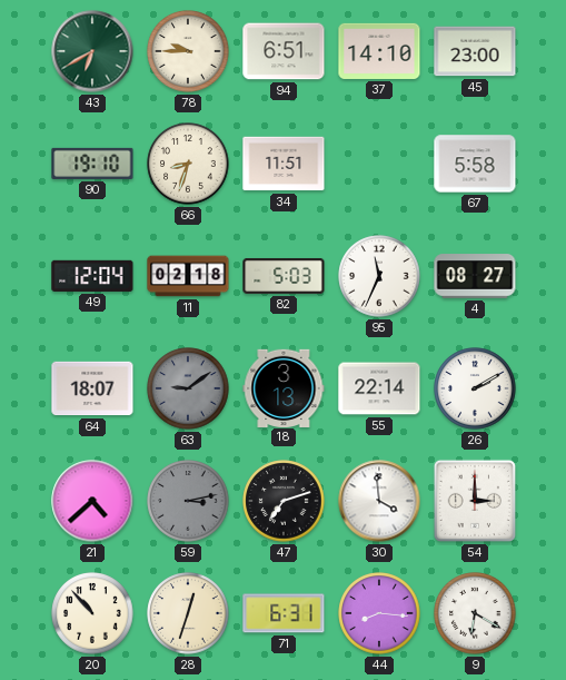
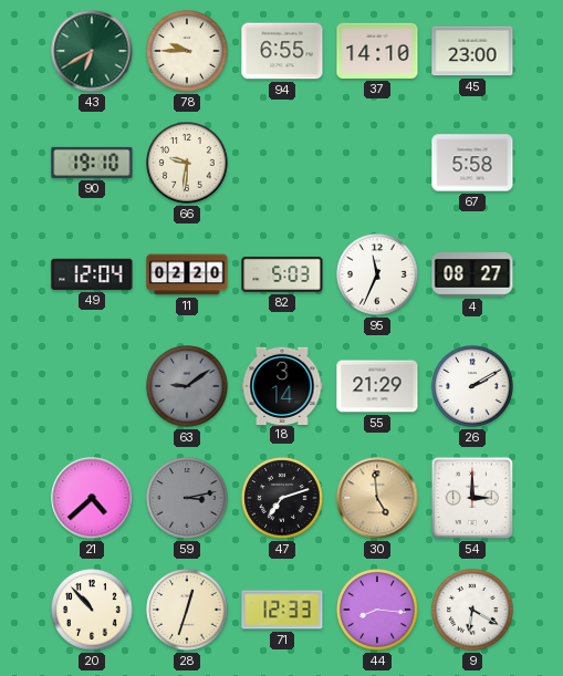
94: 6:51 -> 6:55
66: 8:33 -> 9:31
34: 11:51 -> none
11: 02:18 -> 02:20
64: 18:07 -> none
18: 3:13 -> 3:14
55: 22:14 -> 21:29
30: 3:59 -> 4:59
30 dial: white -> champagne
71: 6:31 -> 12:33
